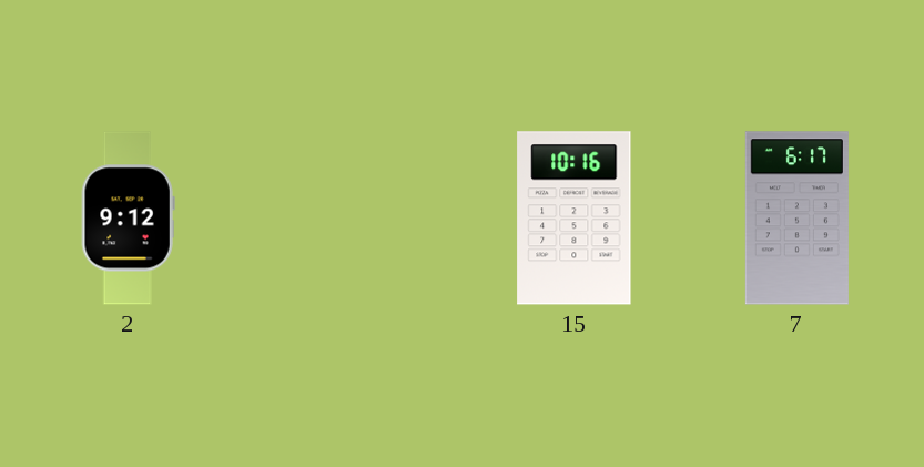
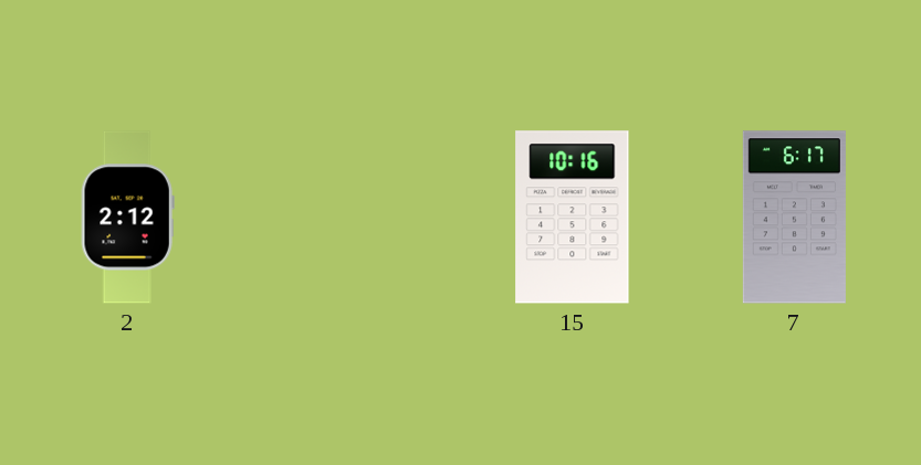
2: 9:12 -> 2:12
